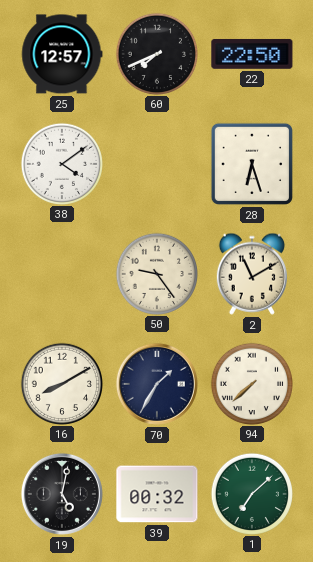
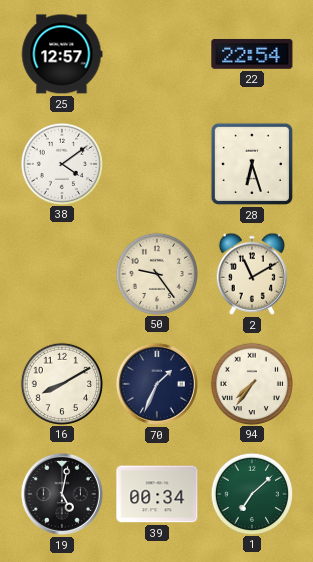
60: 7:41 -> none
22: 22:50 -> 22:54
70: 1:35 -> 1:34
94: 7:38 -> 7:36
39: 00:32 -> 00:34
